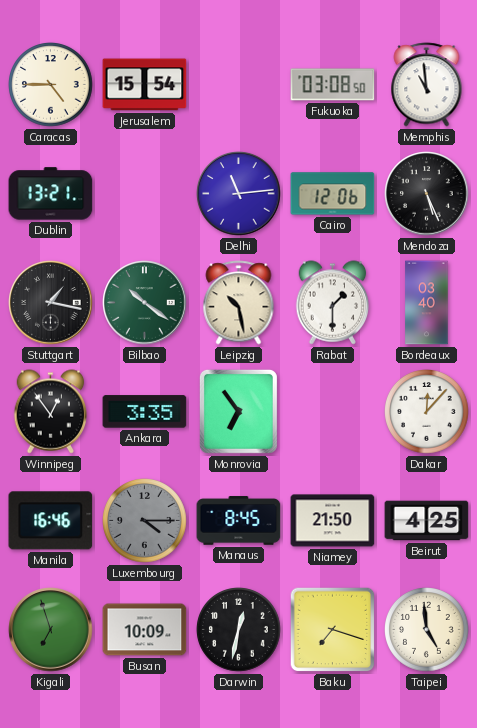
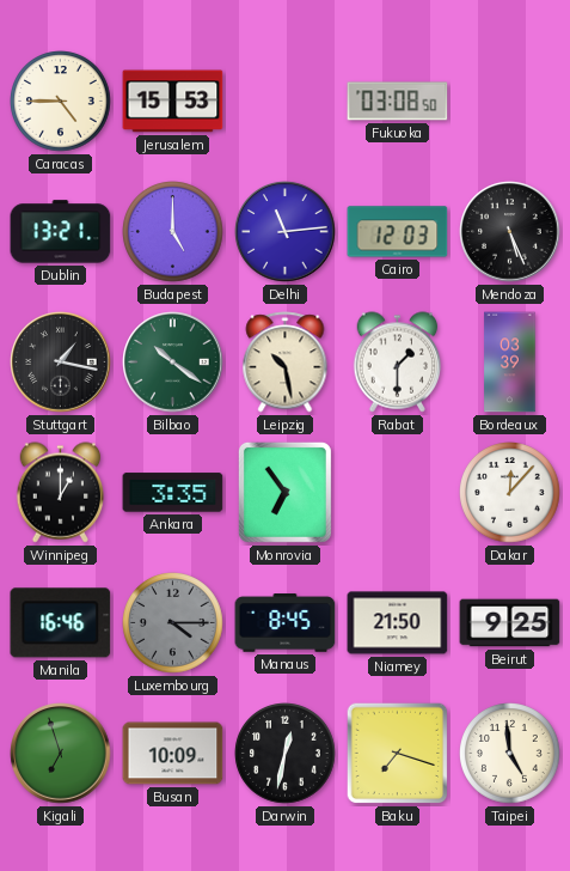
Jerusalem: 15:54 -> 15:53
Memphis: 10:59 -> none
Budapest: none -> 5:00
Cairo: 12:06 -> 12:03
Bordeaux: 03:40 -> 03:39
Winnipeg: 12:54 -> 1:00
Beirut: 4:25 -> 9:25
